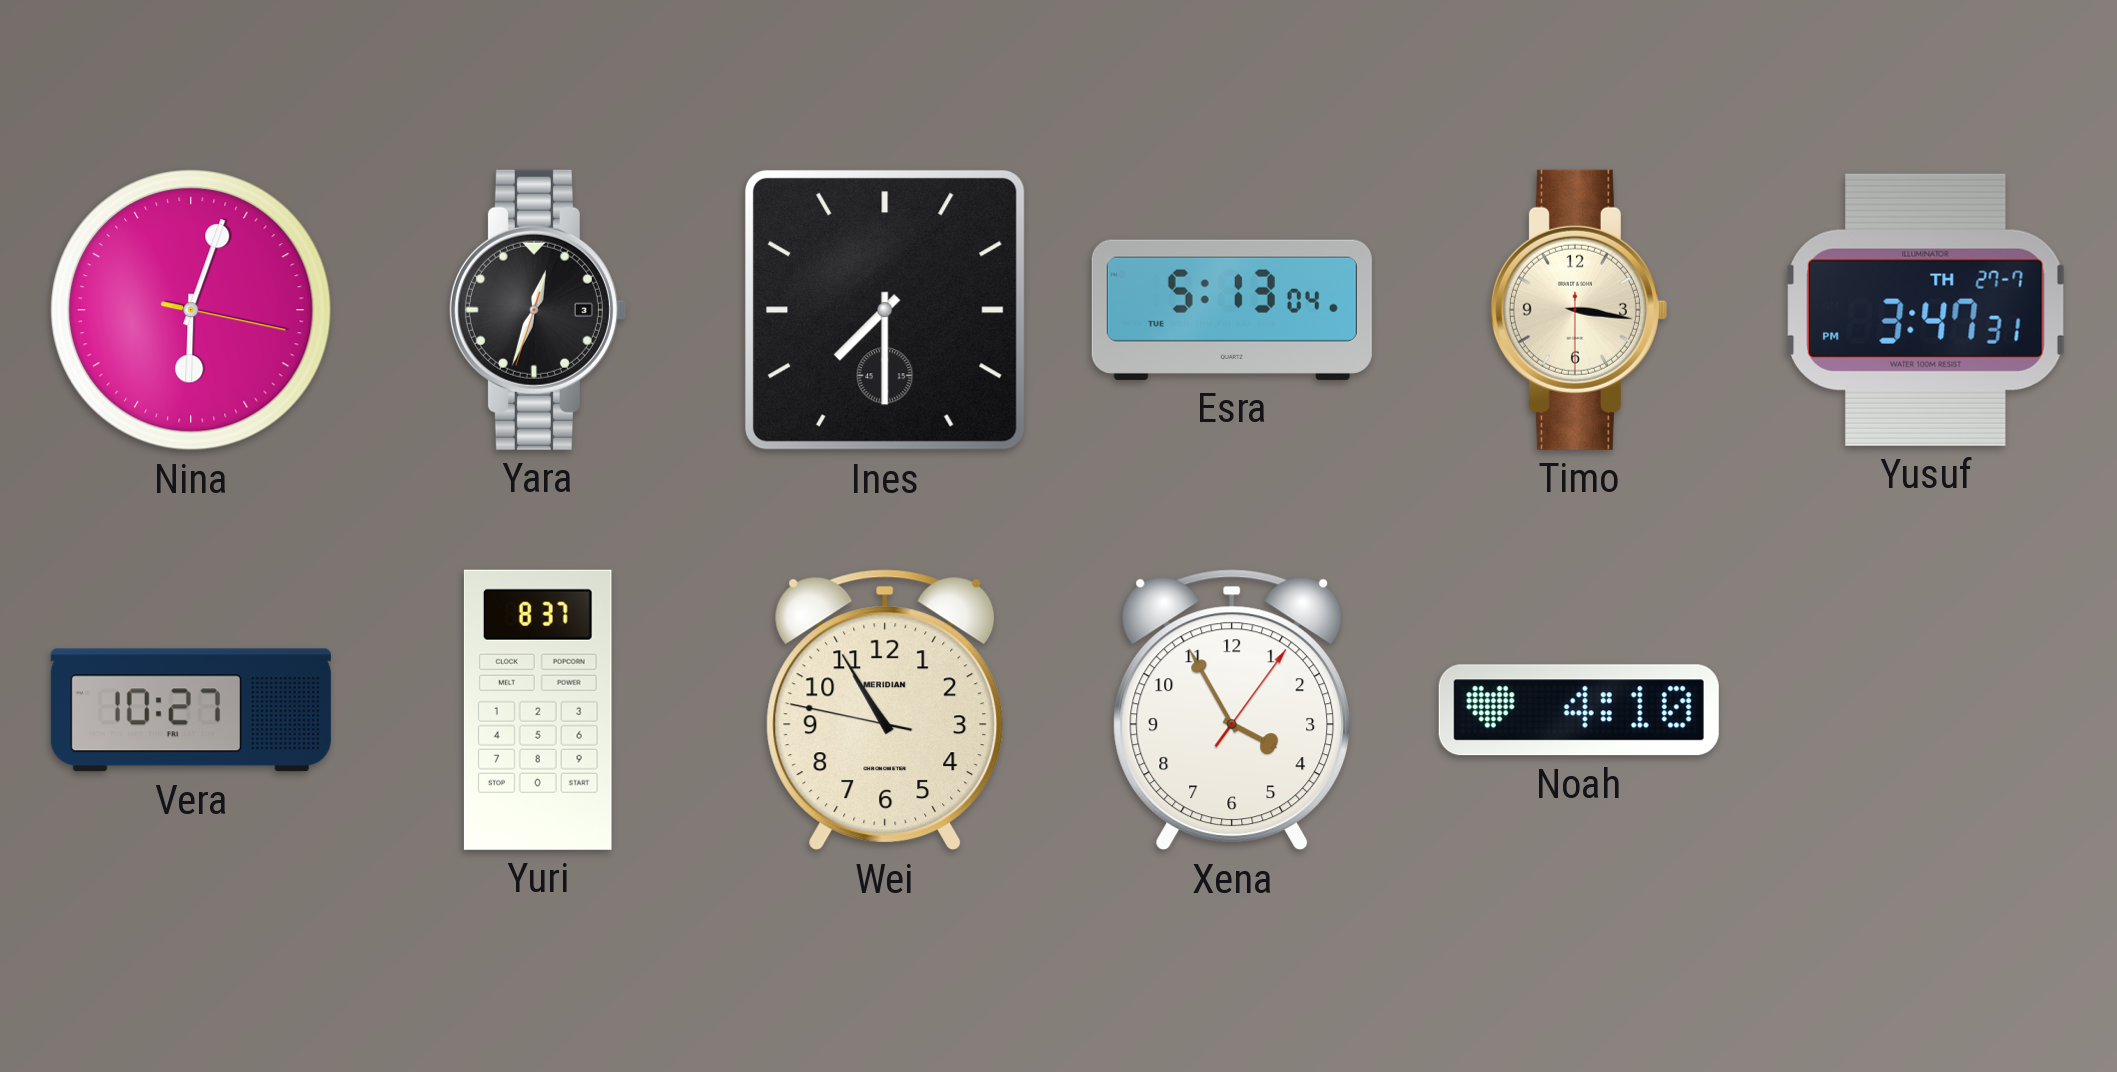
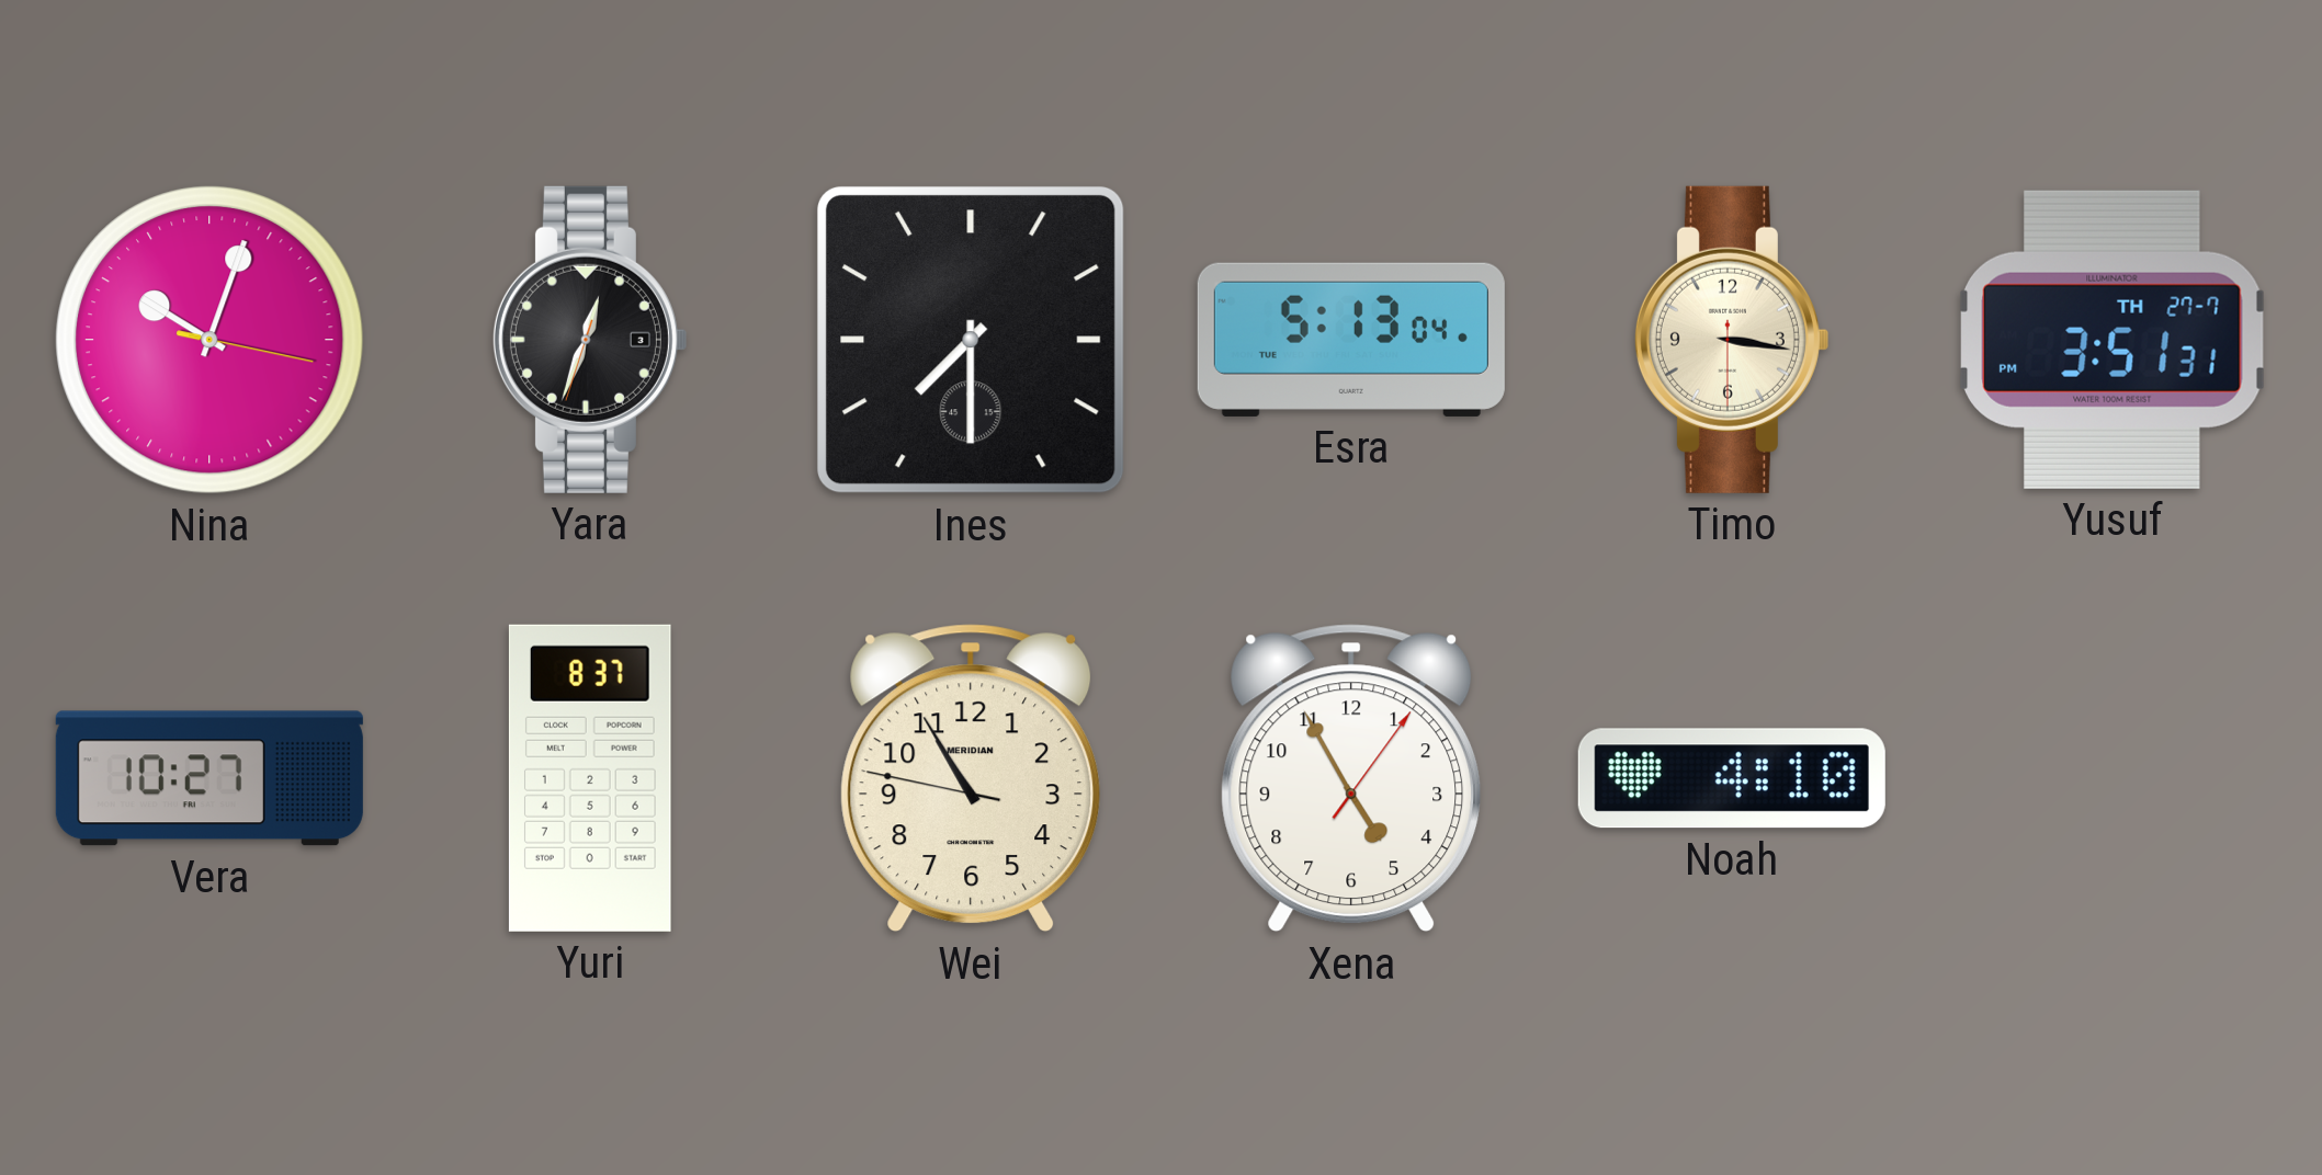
Nina: 6:03 -> 10:03
Yusuf: 3:47 -> 3:51
Xena: 3:55 -> 4:55
